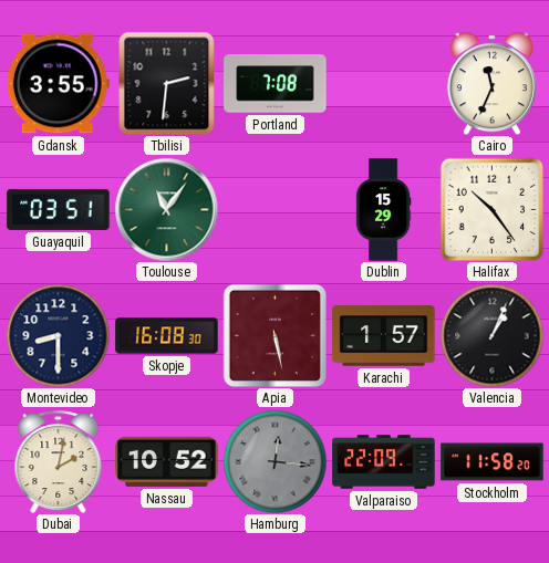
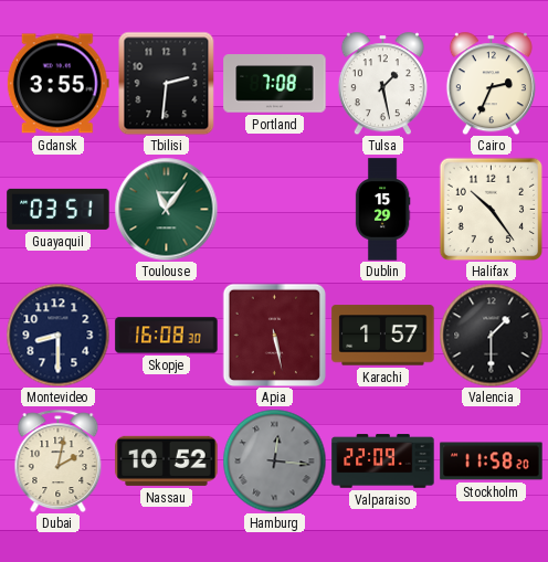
Tulsa: none -> 1:28
Cairo: 11:34 -> 2:34
Valencia: 1:04 -> 1:30
